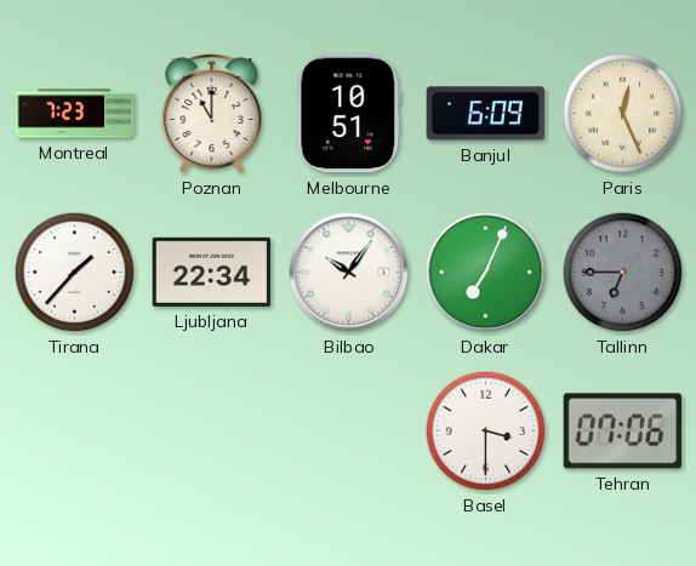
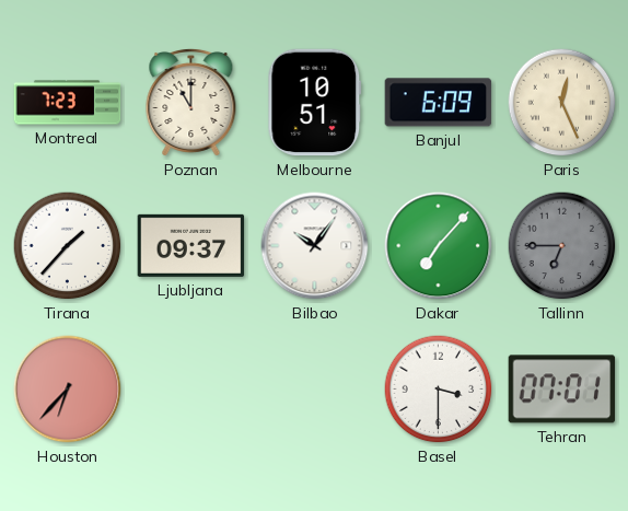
Ljubljana: 22:34 -> 09:37
Dakar: 7:04 -> 7:07
Houston: none -> 6:37
Tehran: 07:06 -> 07:01
